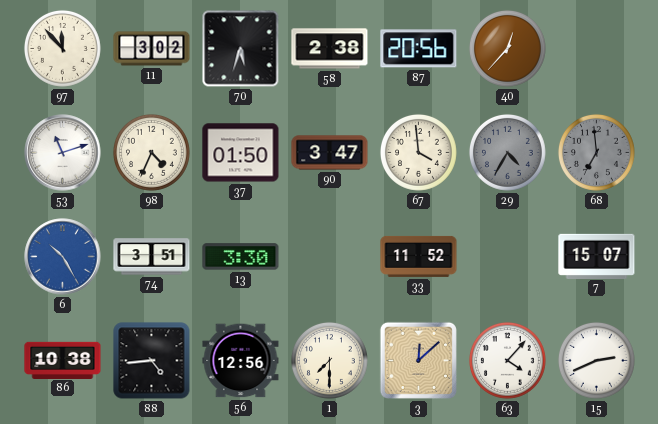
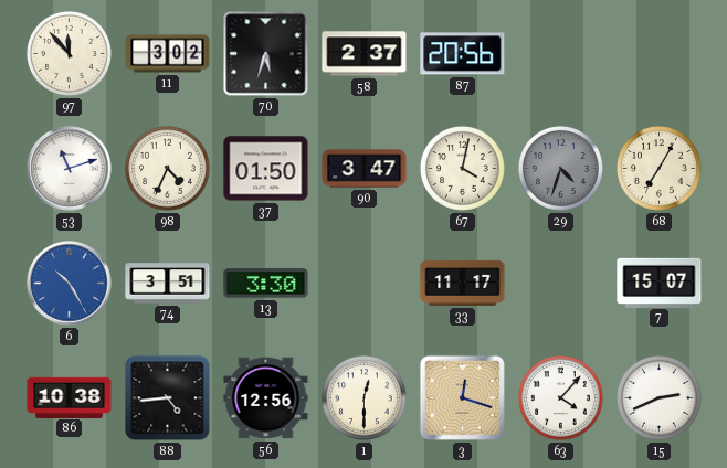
58: 2:38 -> 2:37
40: 12:37 -> none
67: 3:59 -> 4:02
29: 4:35 -> 4:33
68: 6:59 -> 7:05
68 dial: grey -> cream
33: 11:52 -> 11:17
1: 7:30 -> 12:30
3: 12:08 -> 12:18
